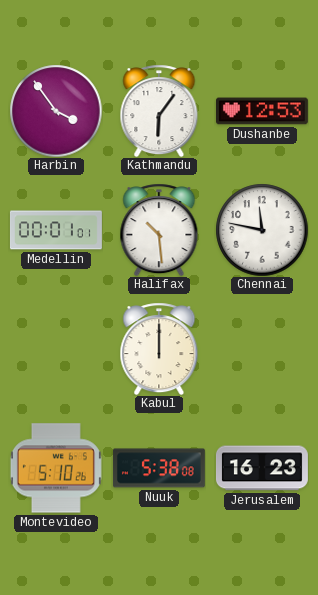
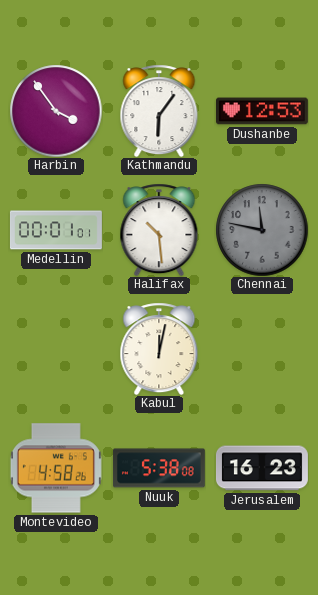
Chennai dial: white -> grey
Kabul: 12:00 -> 12:02
Montevideo: 5:10 -> 4:58
